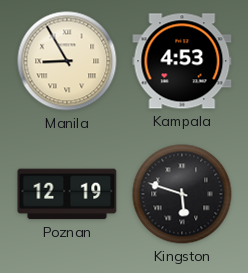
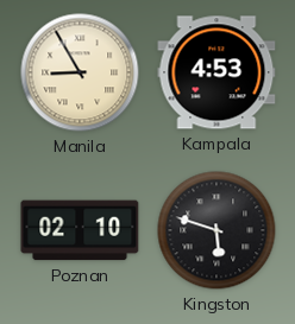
Poznan: 12:19 -> 02:10
